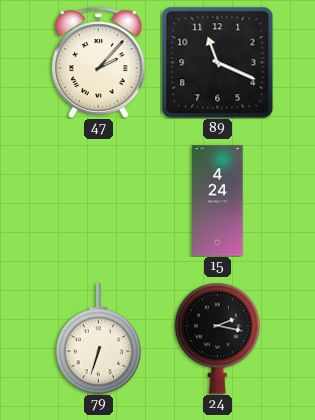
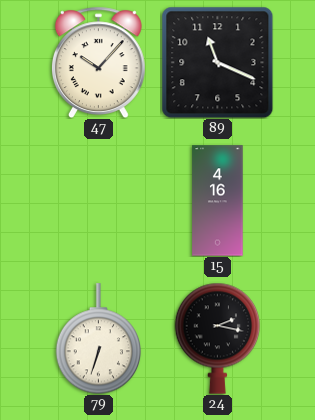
47: 2:07 -> 10:07
15: 4:24 -> 4:16
